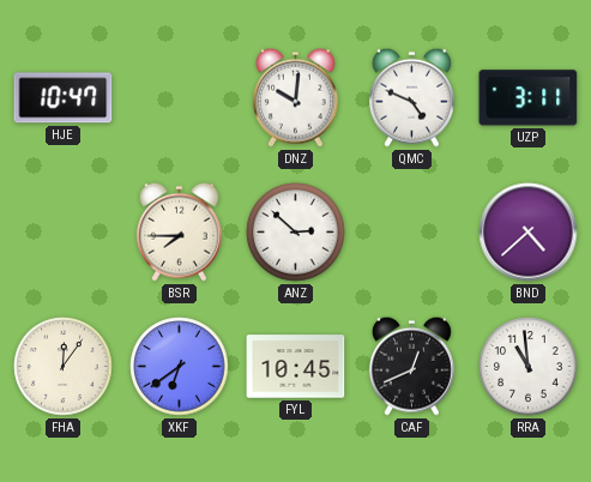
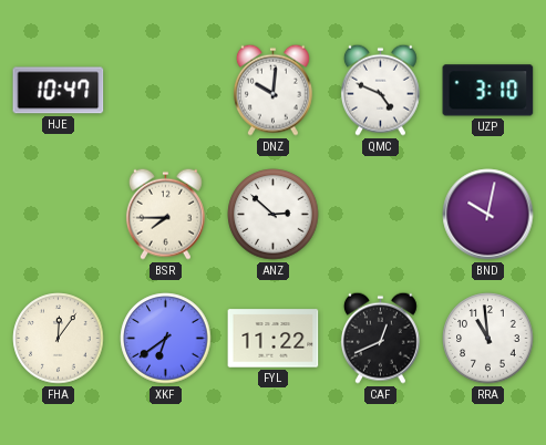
UZP: 3:11 -> 3:10
BND: 4:38 -> 10:02
FYL: 10:45 -> 11:22
